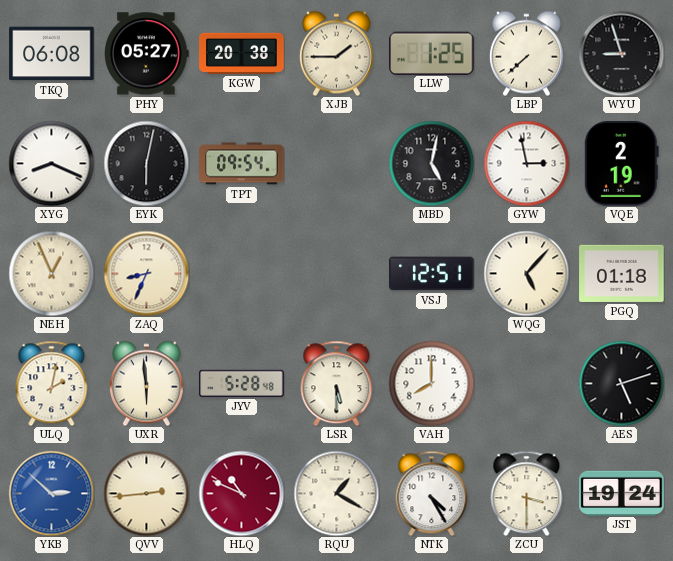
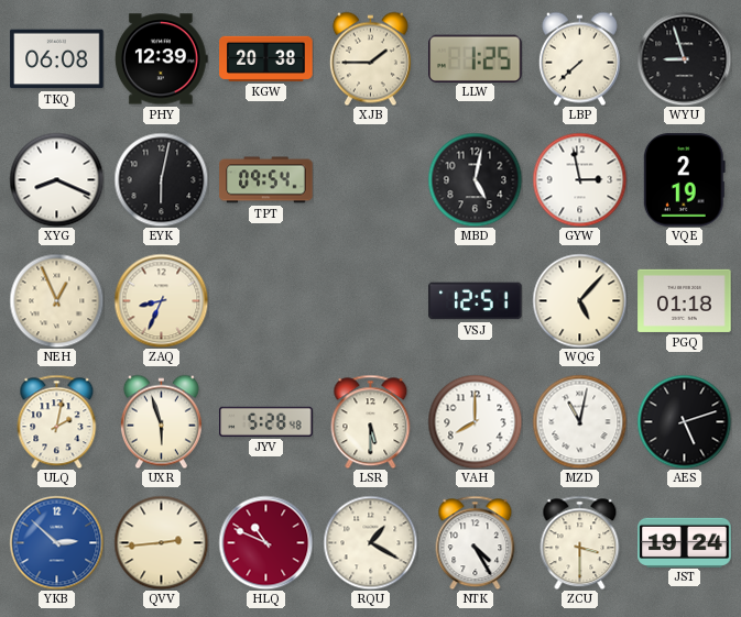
PHY: 05:27 -> 12:39
UXR: 5:59 -> 5:57
MZD: none -> 11:02
